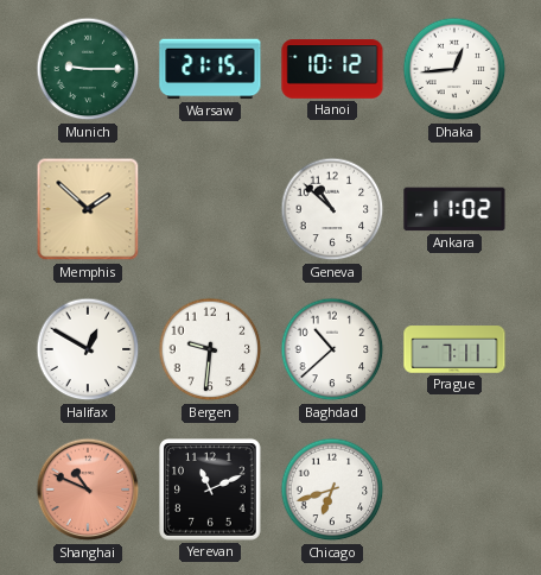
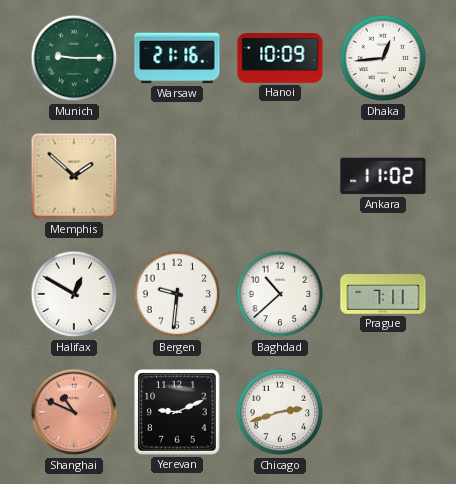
Warsaw: 21:15 -> 21:16
Hanoi: 10:12 -> 10:09
Geneva: 10:52 -> none
Yerevan: 11:11 -> 9:11
Chicago: 6:42 -> 2:42
